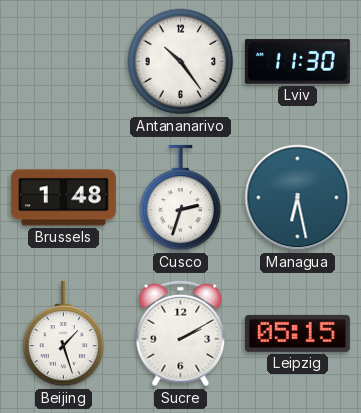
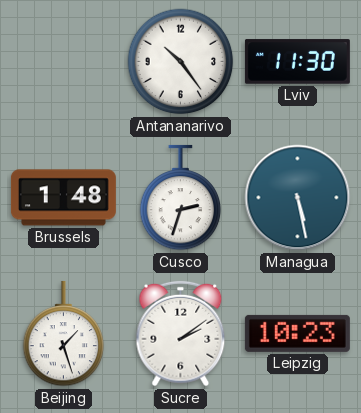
Managua: 6:28 -> 5:28
Sucre: 2:10 -> 2:09
Leipzig: 05:15 -> 10:23
